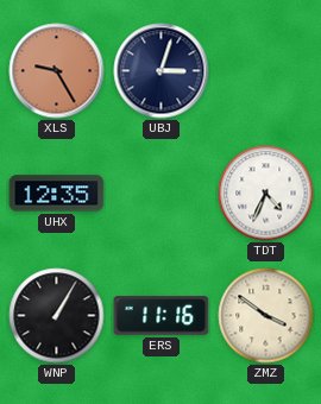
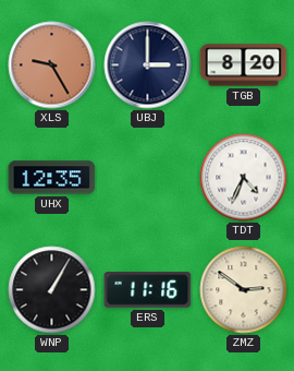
UBJ: 3:03 -> 3:00
TGB: none -> 8:20
ZMZ: 3:51 -> 2:51
